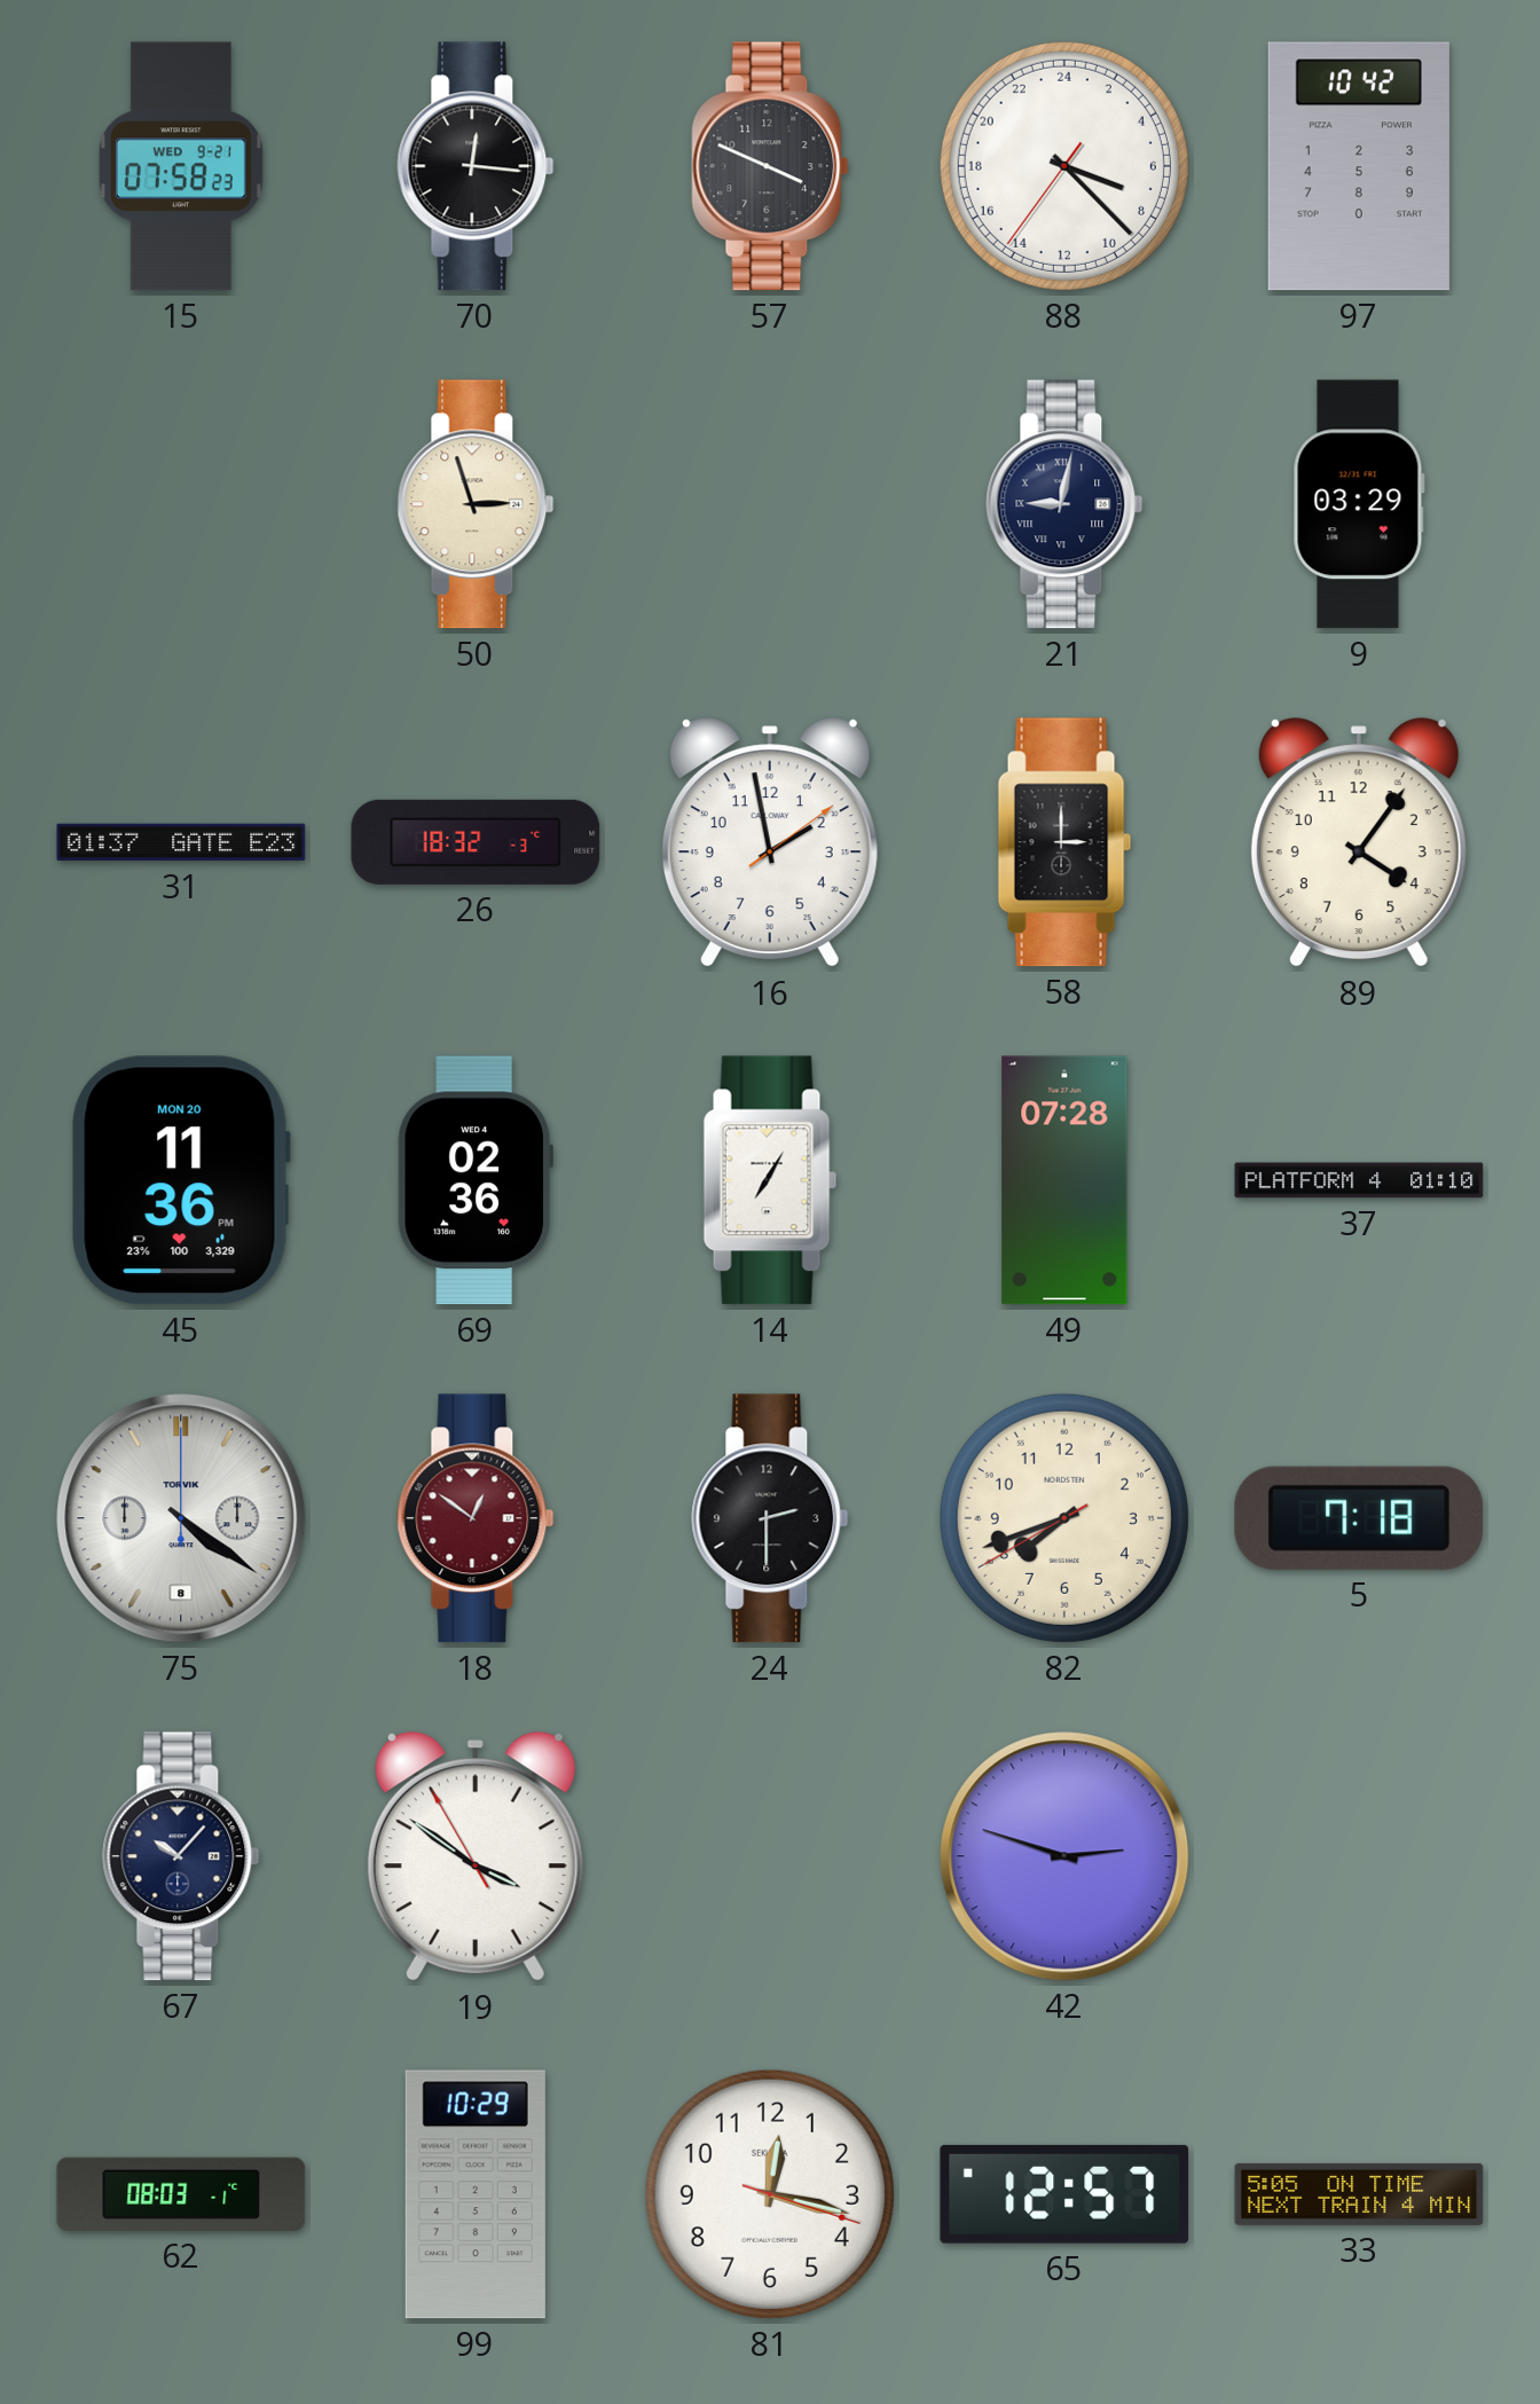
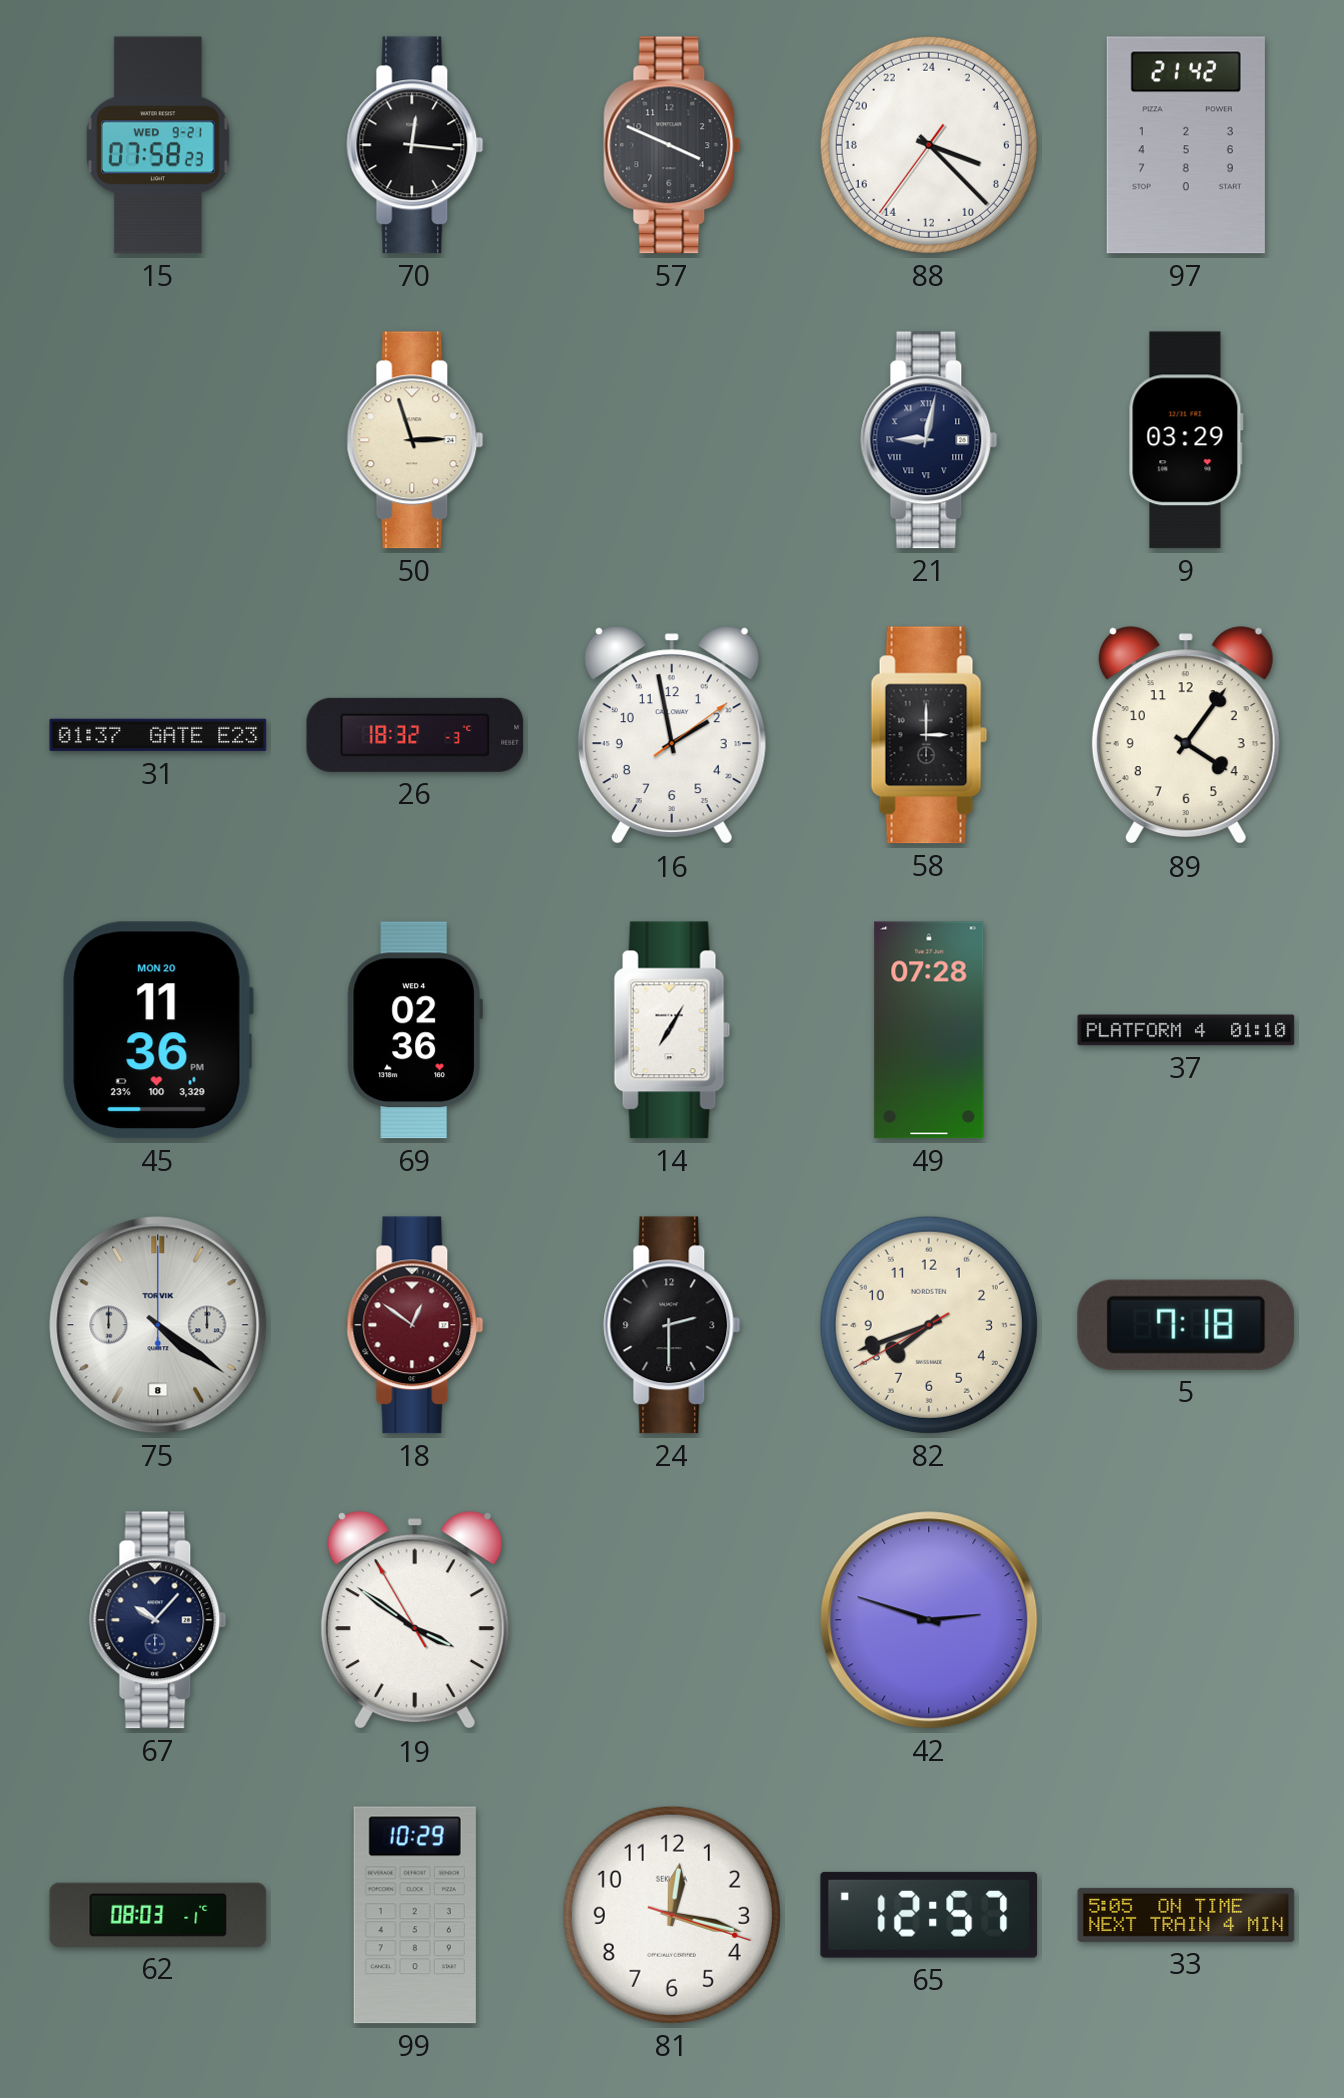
97: 10:42 -> 21:42
